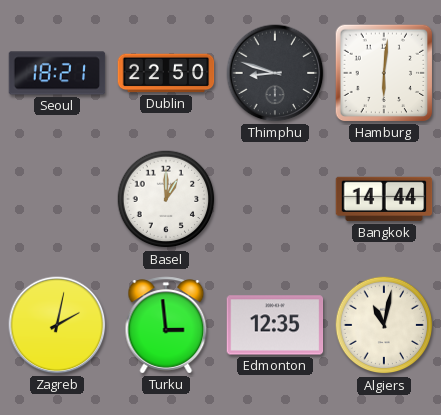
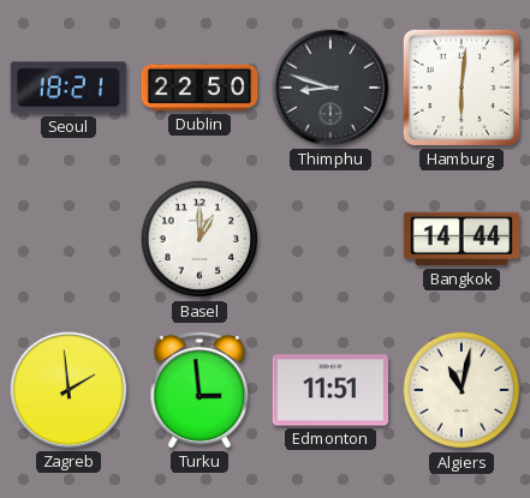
Zagreb: 2:02 -> 1:59
Edmonton: 12:35 -> 11:51
